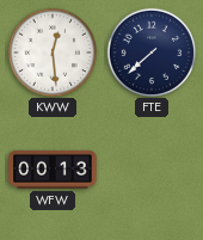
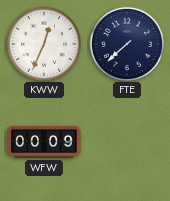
KWW: 12:29 -> 12:34
WFW: 00:13 -> 00:09
